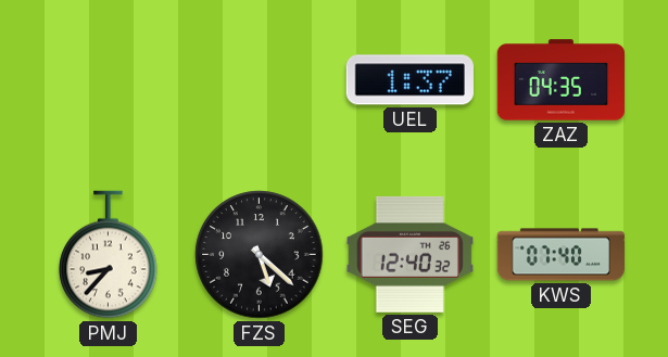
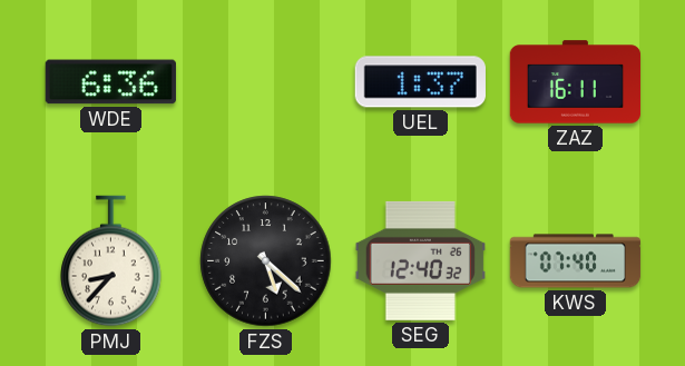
WDE: none -> 6:36
ZAZ: 04:35 -> 16:11
